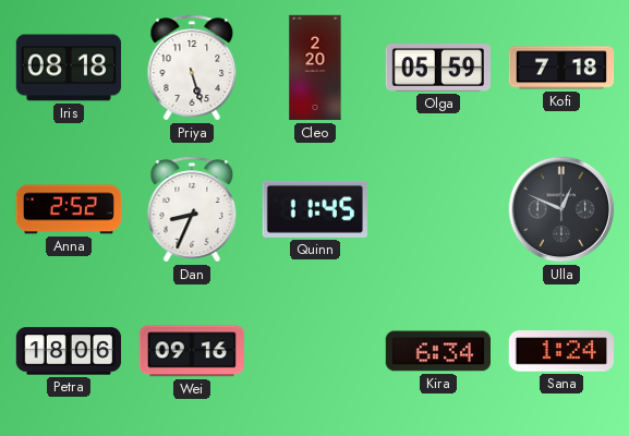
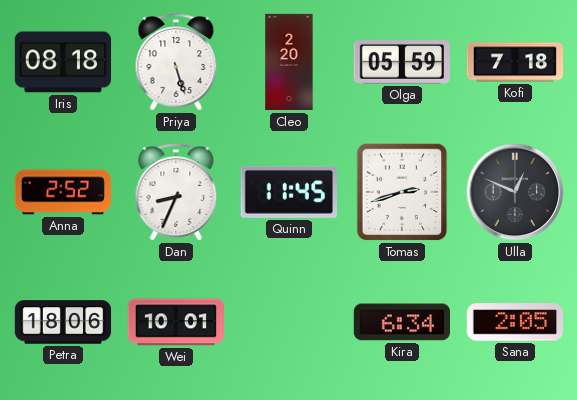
Tomas: none -> 2:42
Wei: 09:16 -> 10:01
Sana: 1:24 -> 2:05
